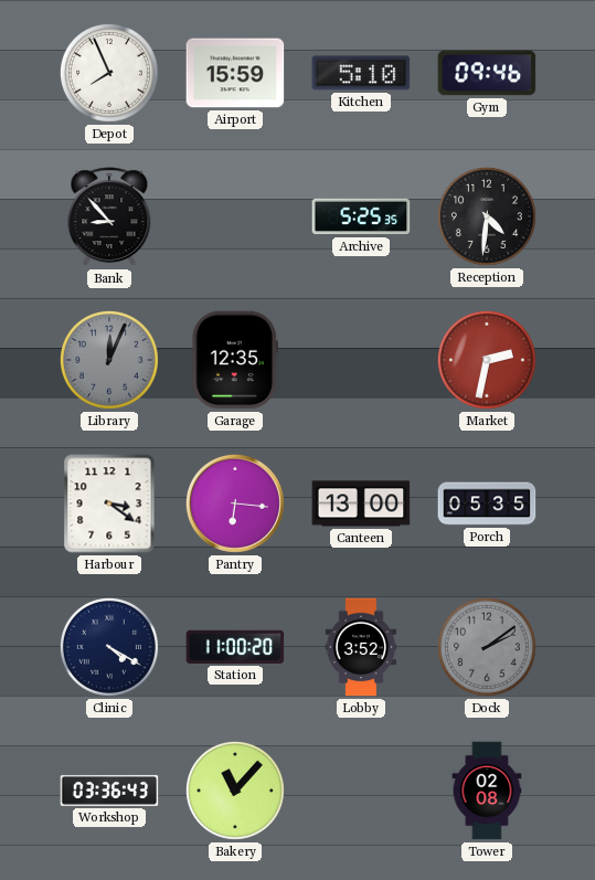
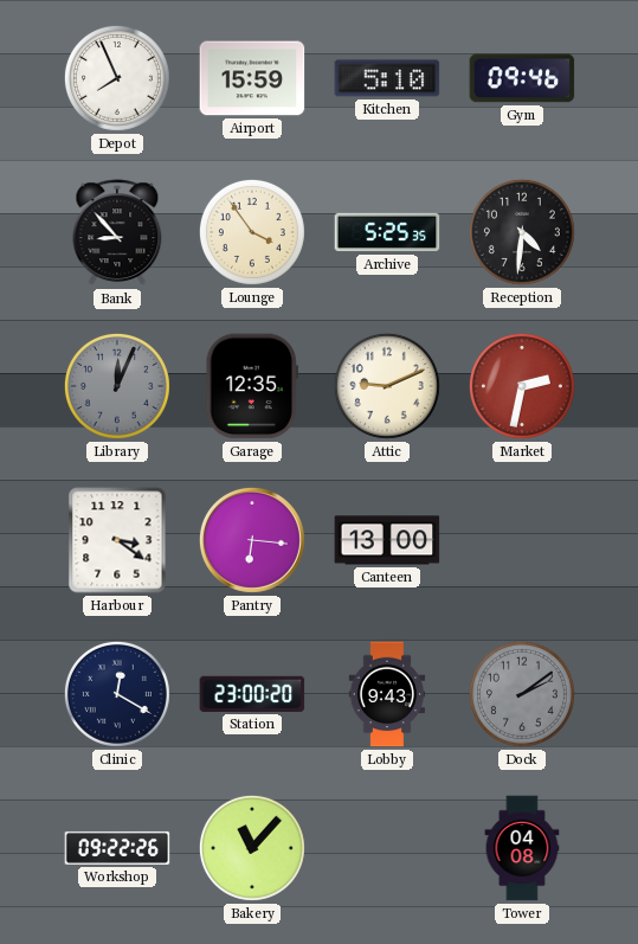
Lounge: none -> 3:54
Attic: none -> 9:11
Porch: 05:35 -> none
Clinic: 4:20 -> 12:20
Station: 11:00 -> 23:00
Lobby: 3:52 -> 9:43
Workshop: 03:36 -> 09:22
Tower: 02:08 -> 04:08
